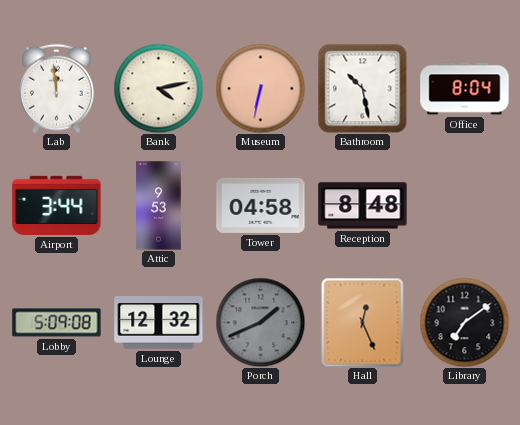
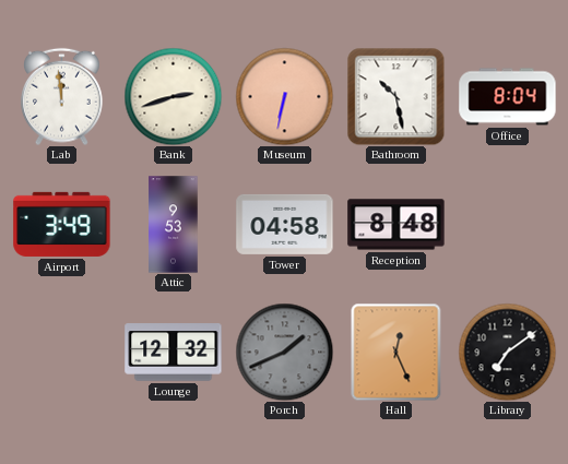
Bank: 4:13 -> 2:42
Airport: 3:44 -> 3:49
Lobby: 5:09 -> none
